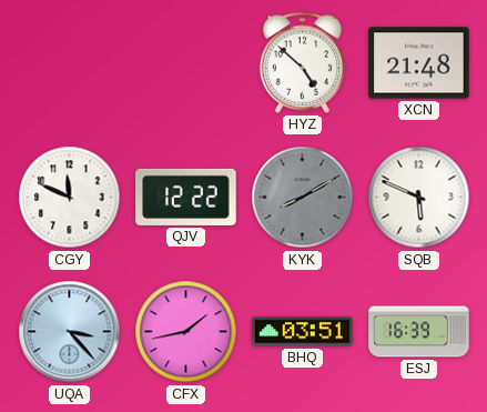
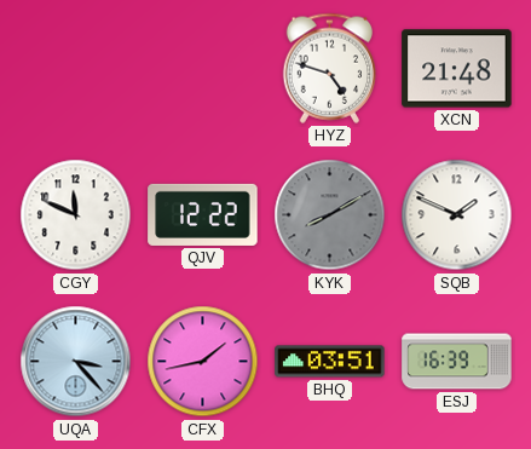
HYZ: 4:52 -> 4:48
SQB: 5:49 -> 1:49
